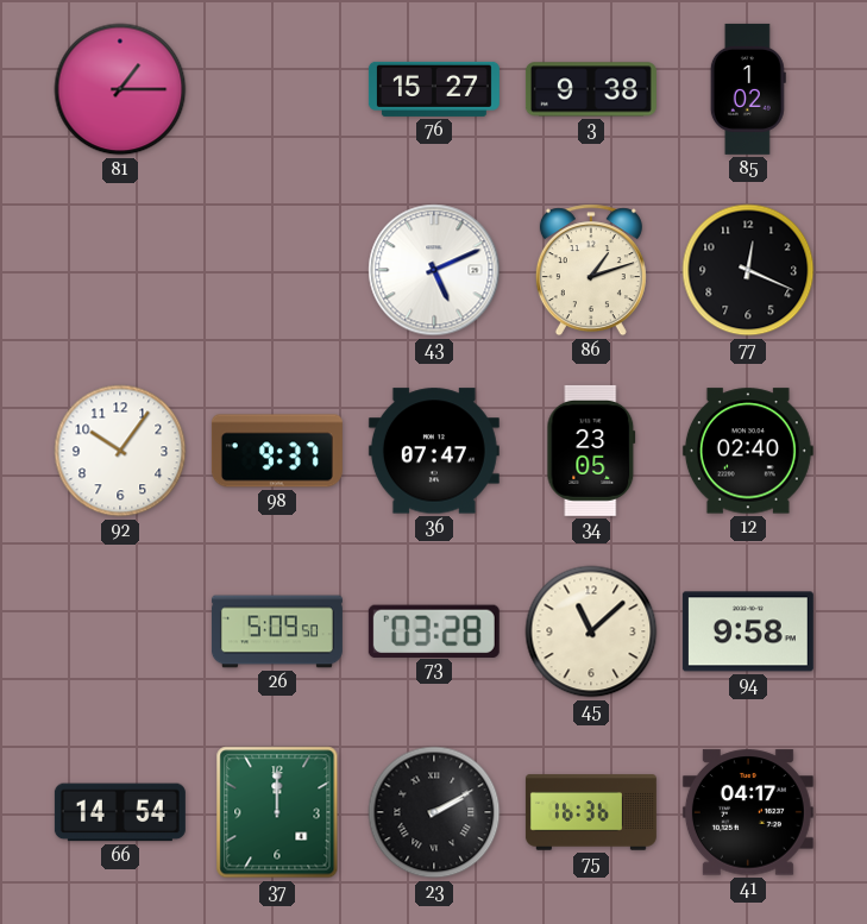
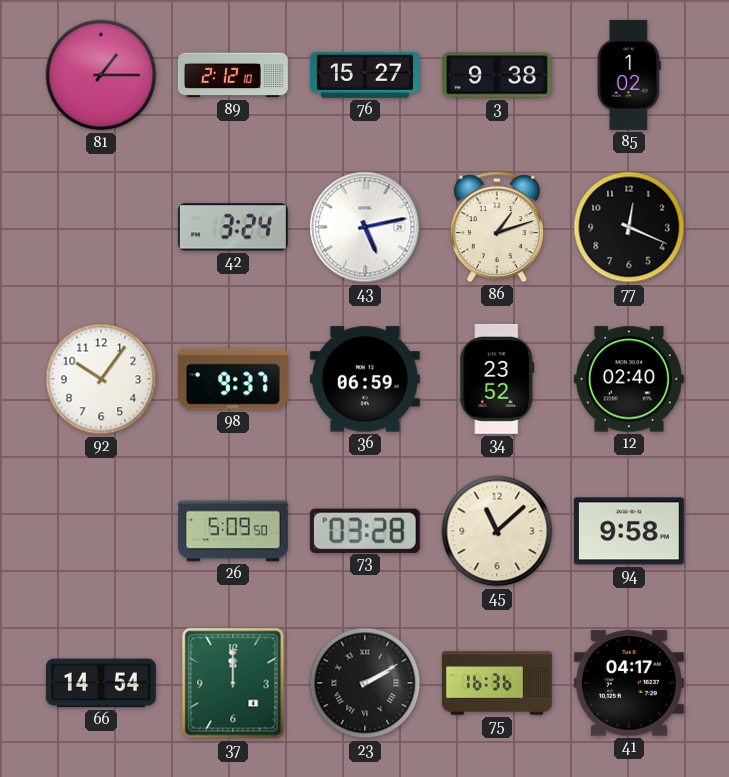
89: none -> 2:12
42: none -> 3:24
43: 5:11 -> 5:13
36: 07:47 -> 06:59
34: 23:05 -> 23:52
